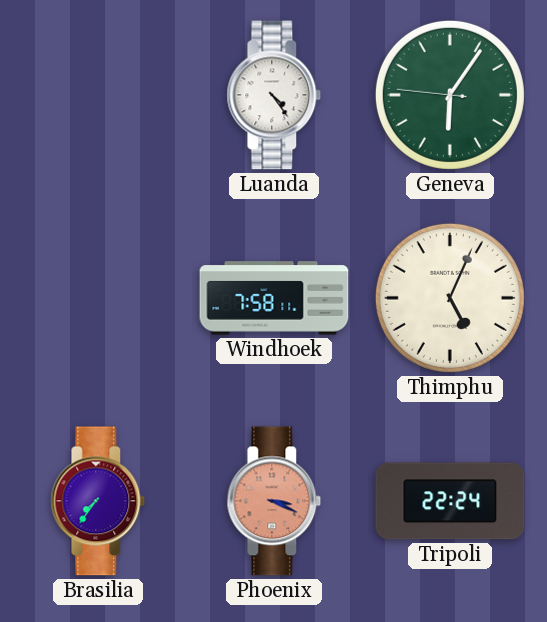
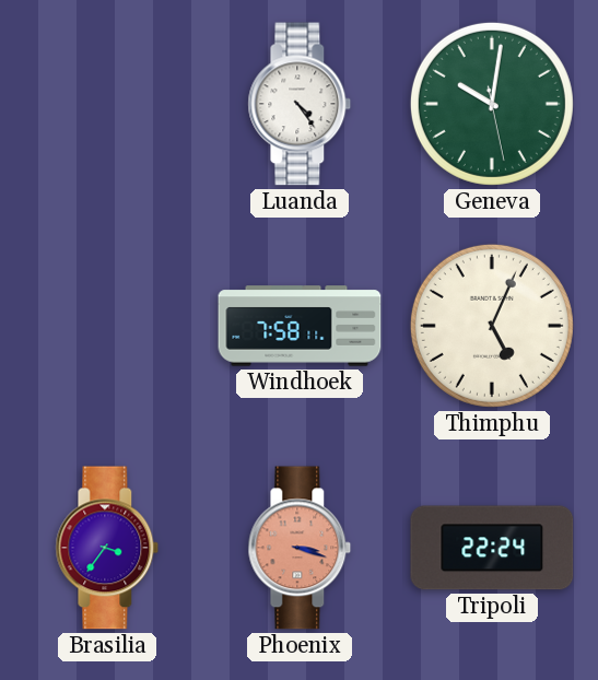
Geneva: 6:05 -> 10:01
Brasilia: 7:36 -> 3:36
Phoenix: 3:19 -> 3:18
